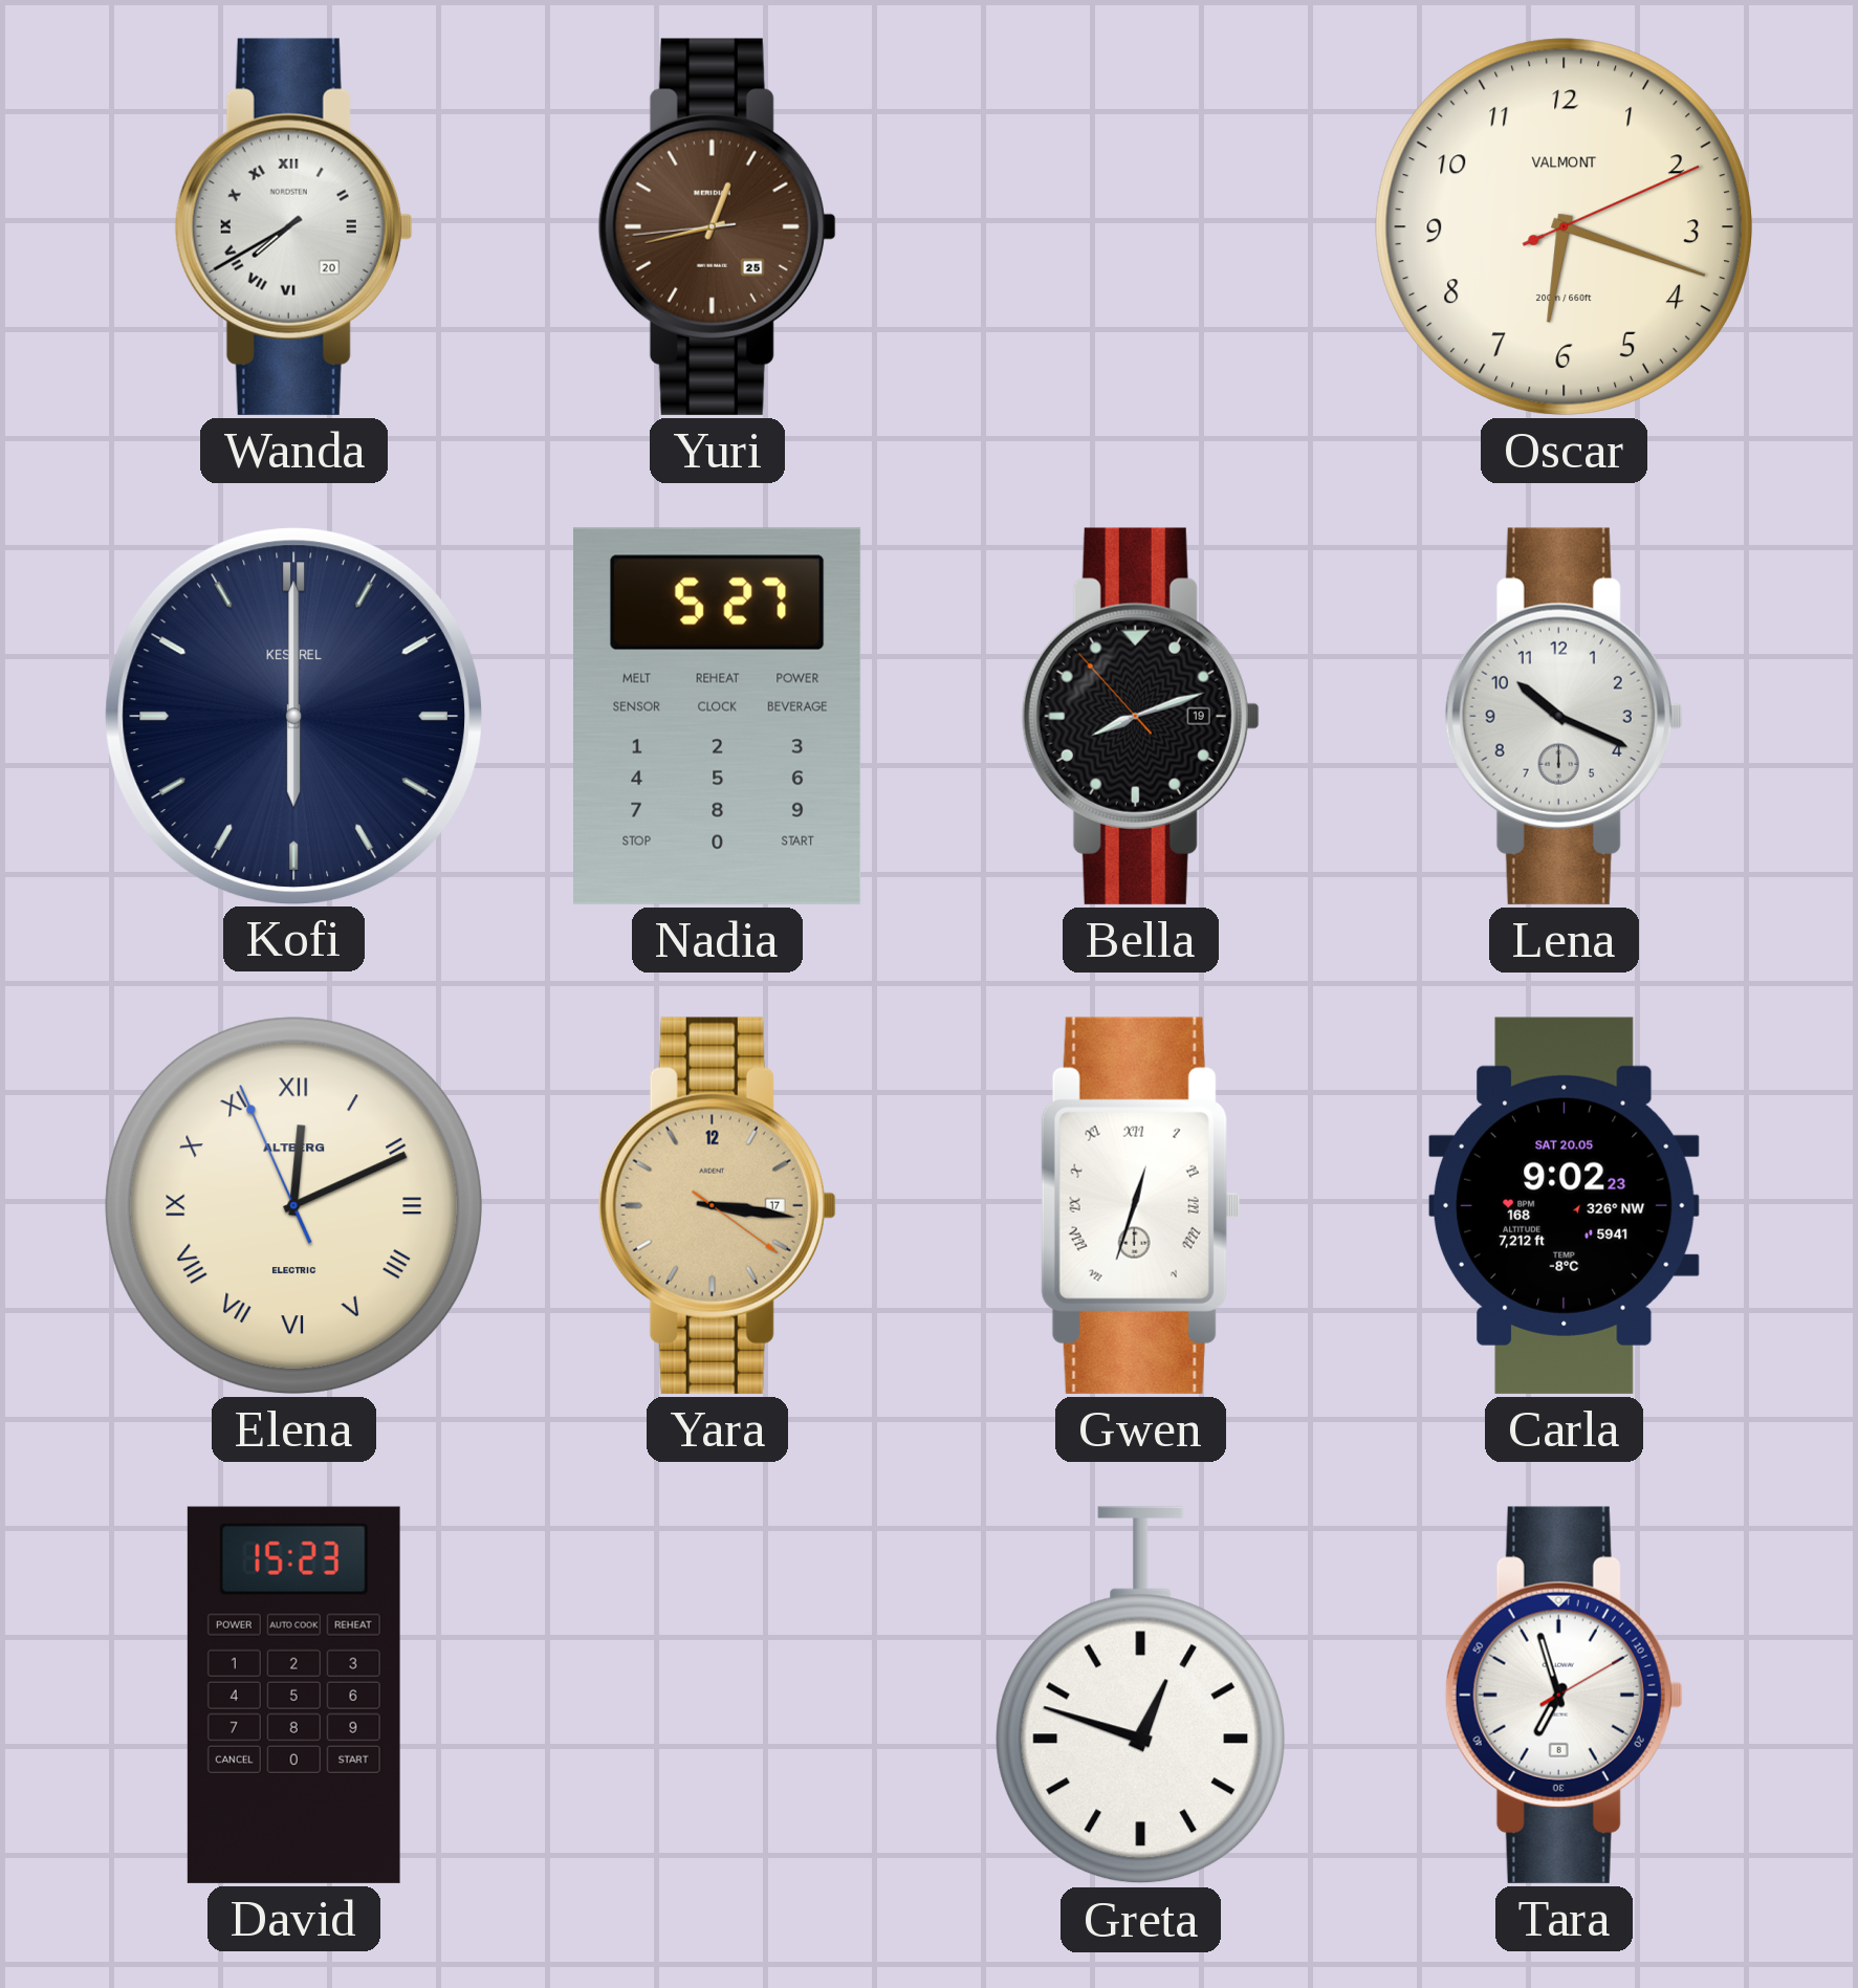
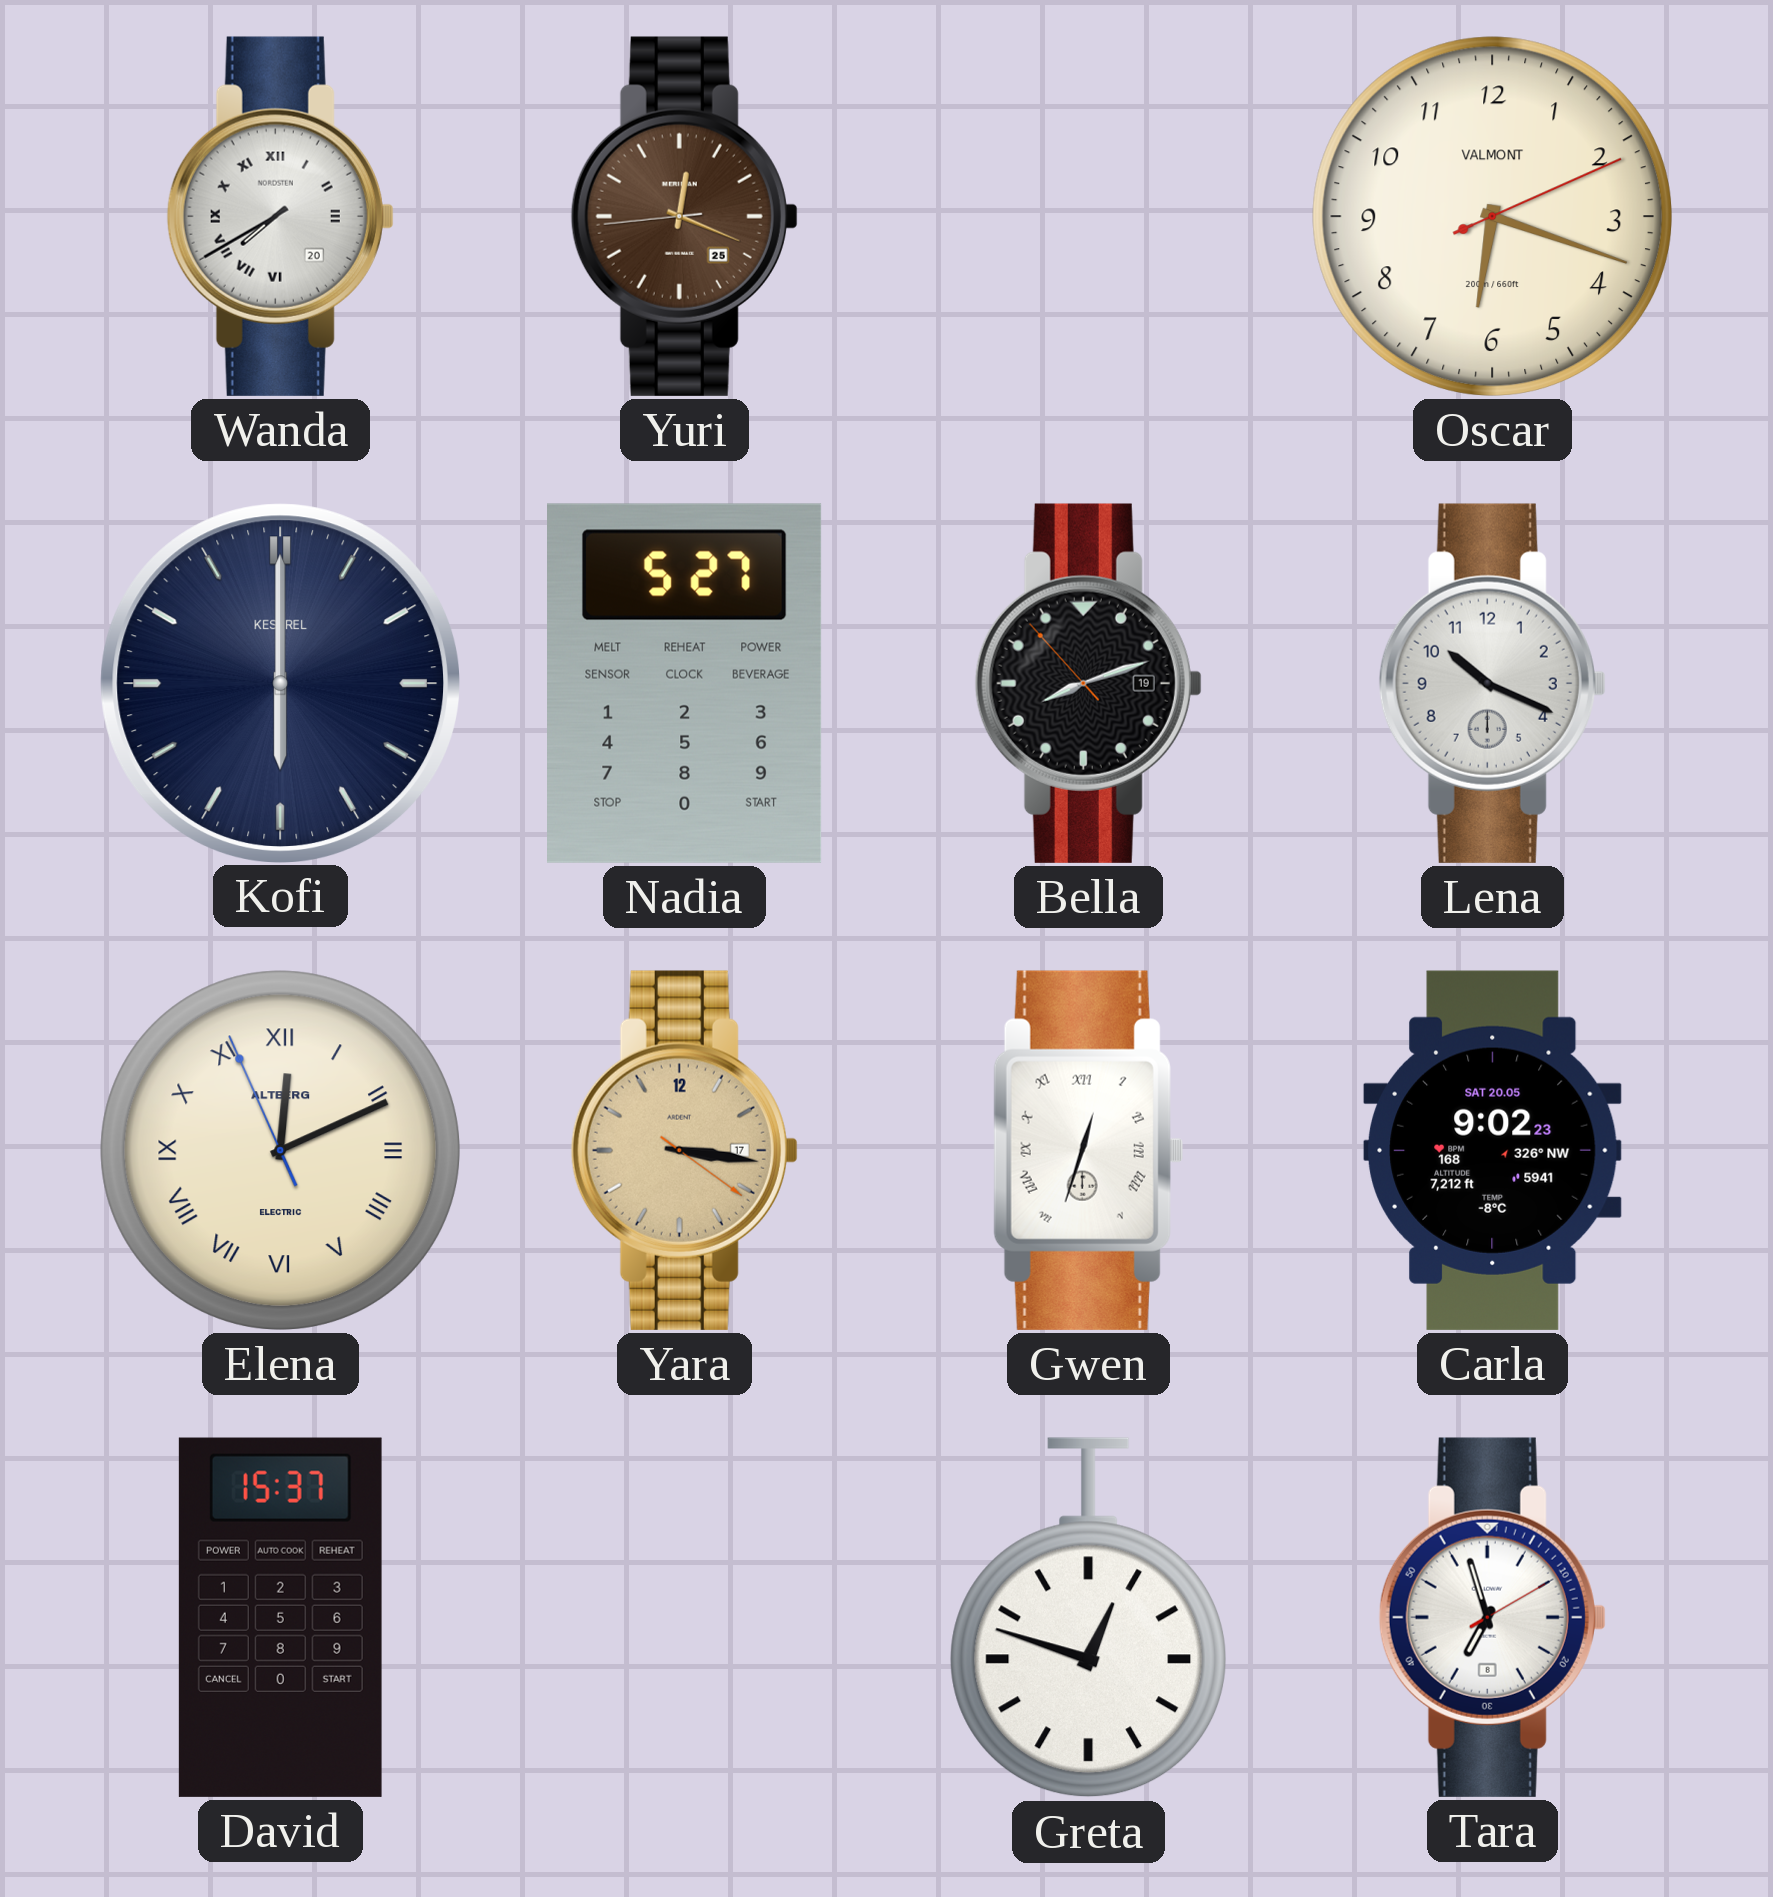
Yuri: 12:42 -> 12:18
David: 15:23 -> 15:37
